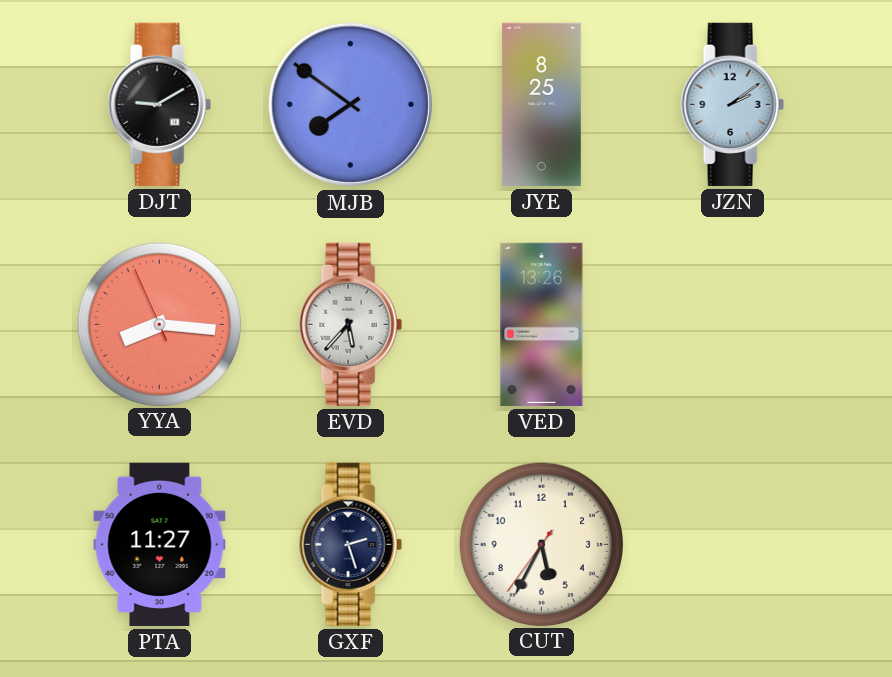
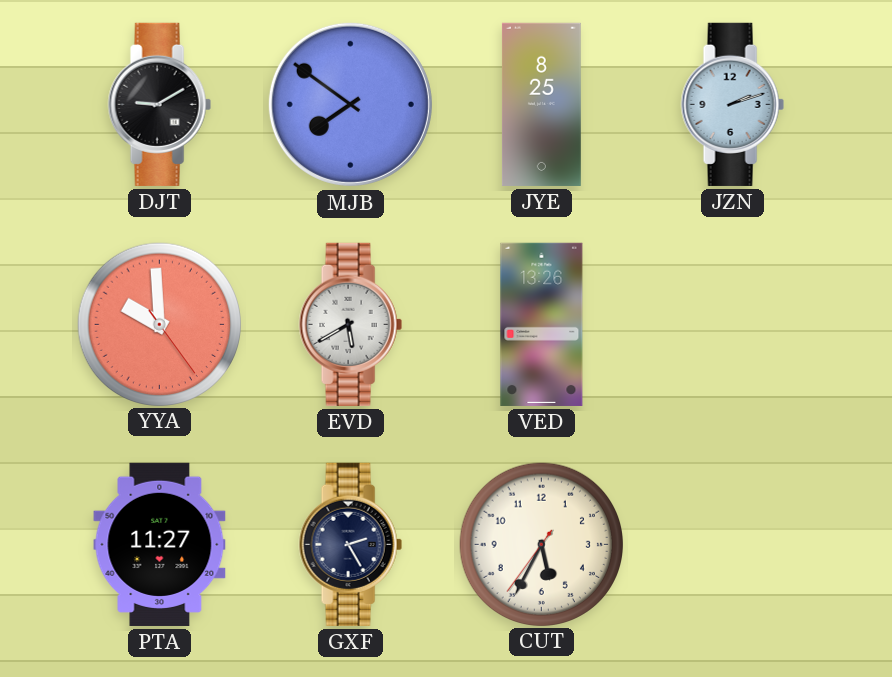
JZN: 2:09 -> 2:12
YYA: 8:15 -> 9:59
EVD: 5:37 -> 5:40
GXF: 2:27 -> 2:25
